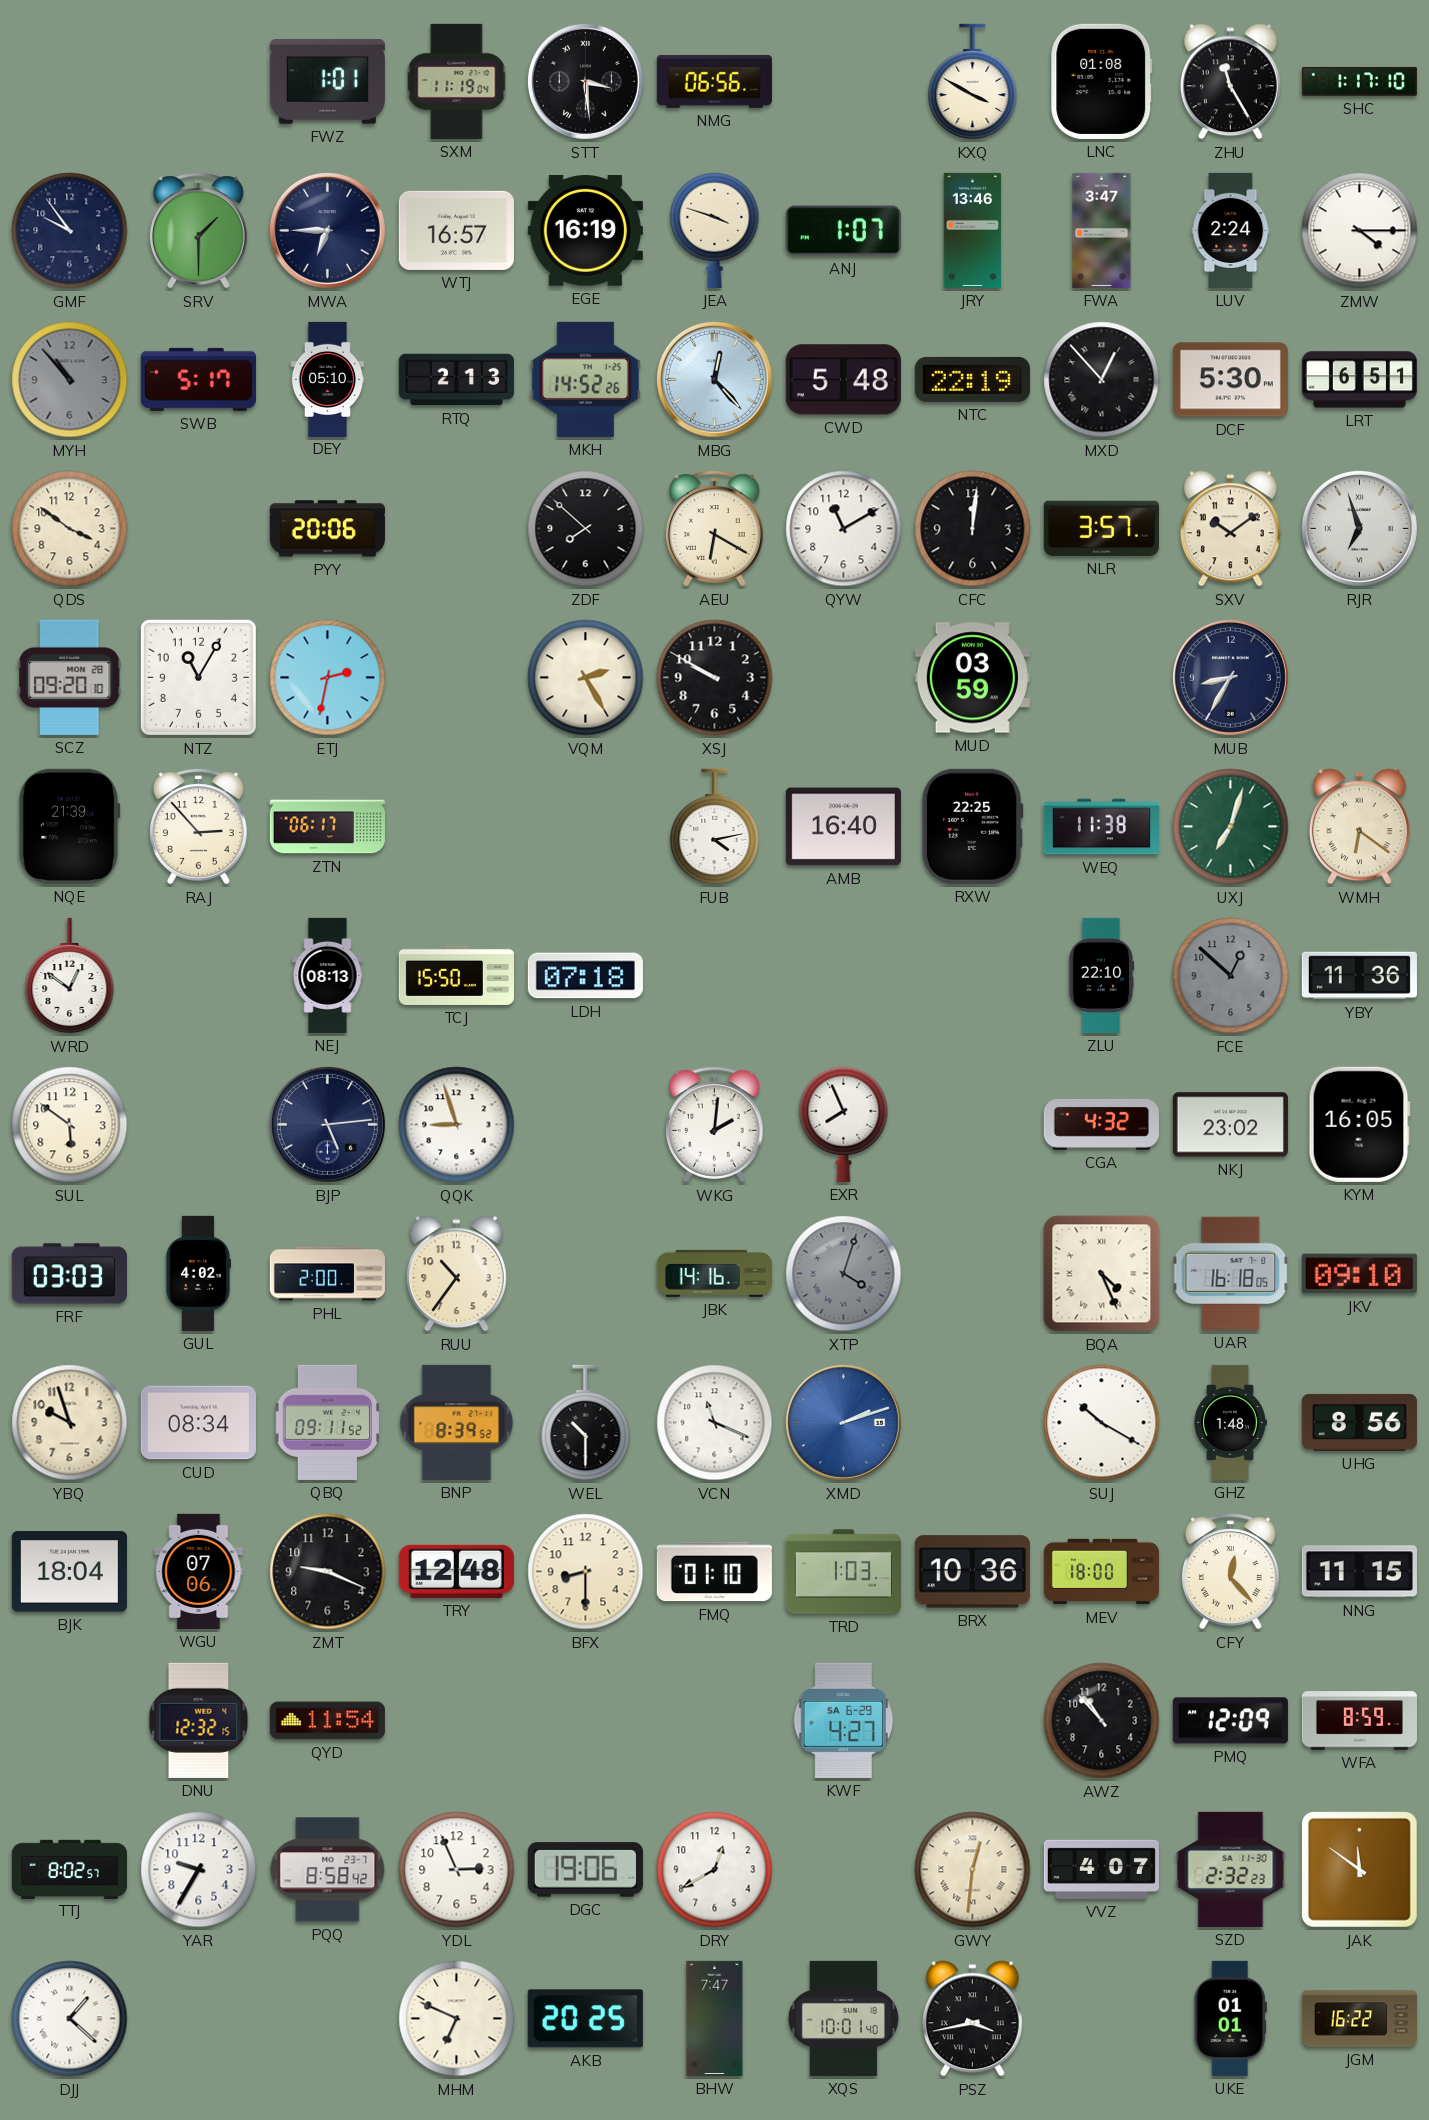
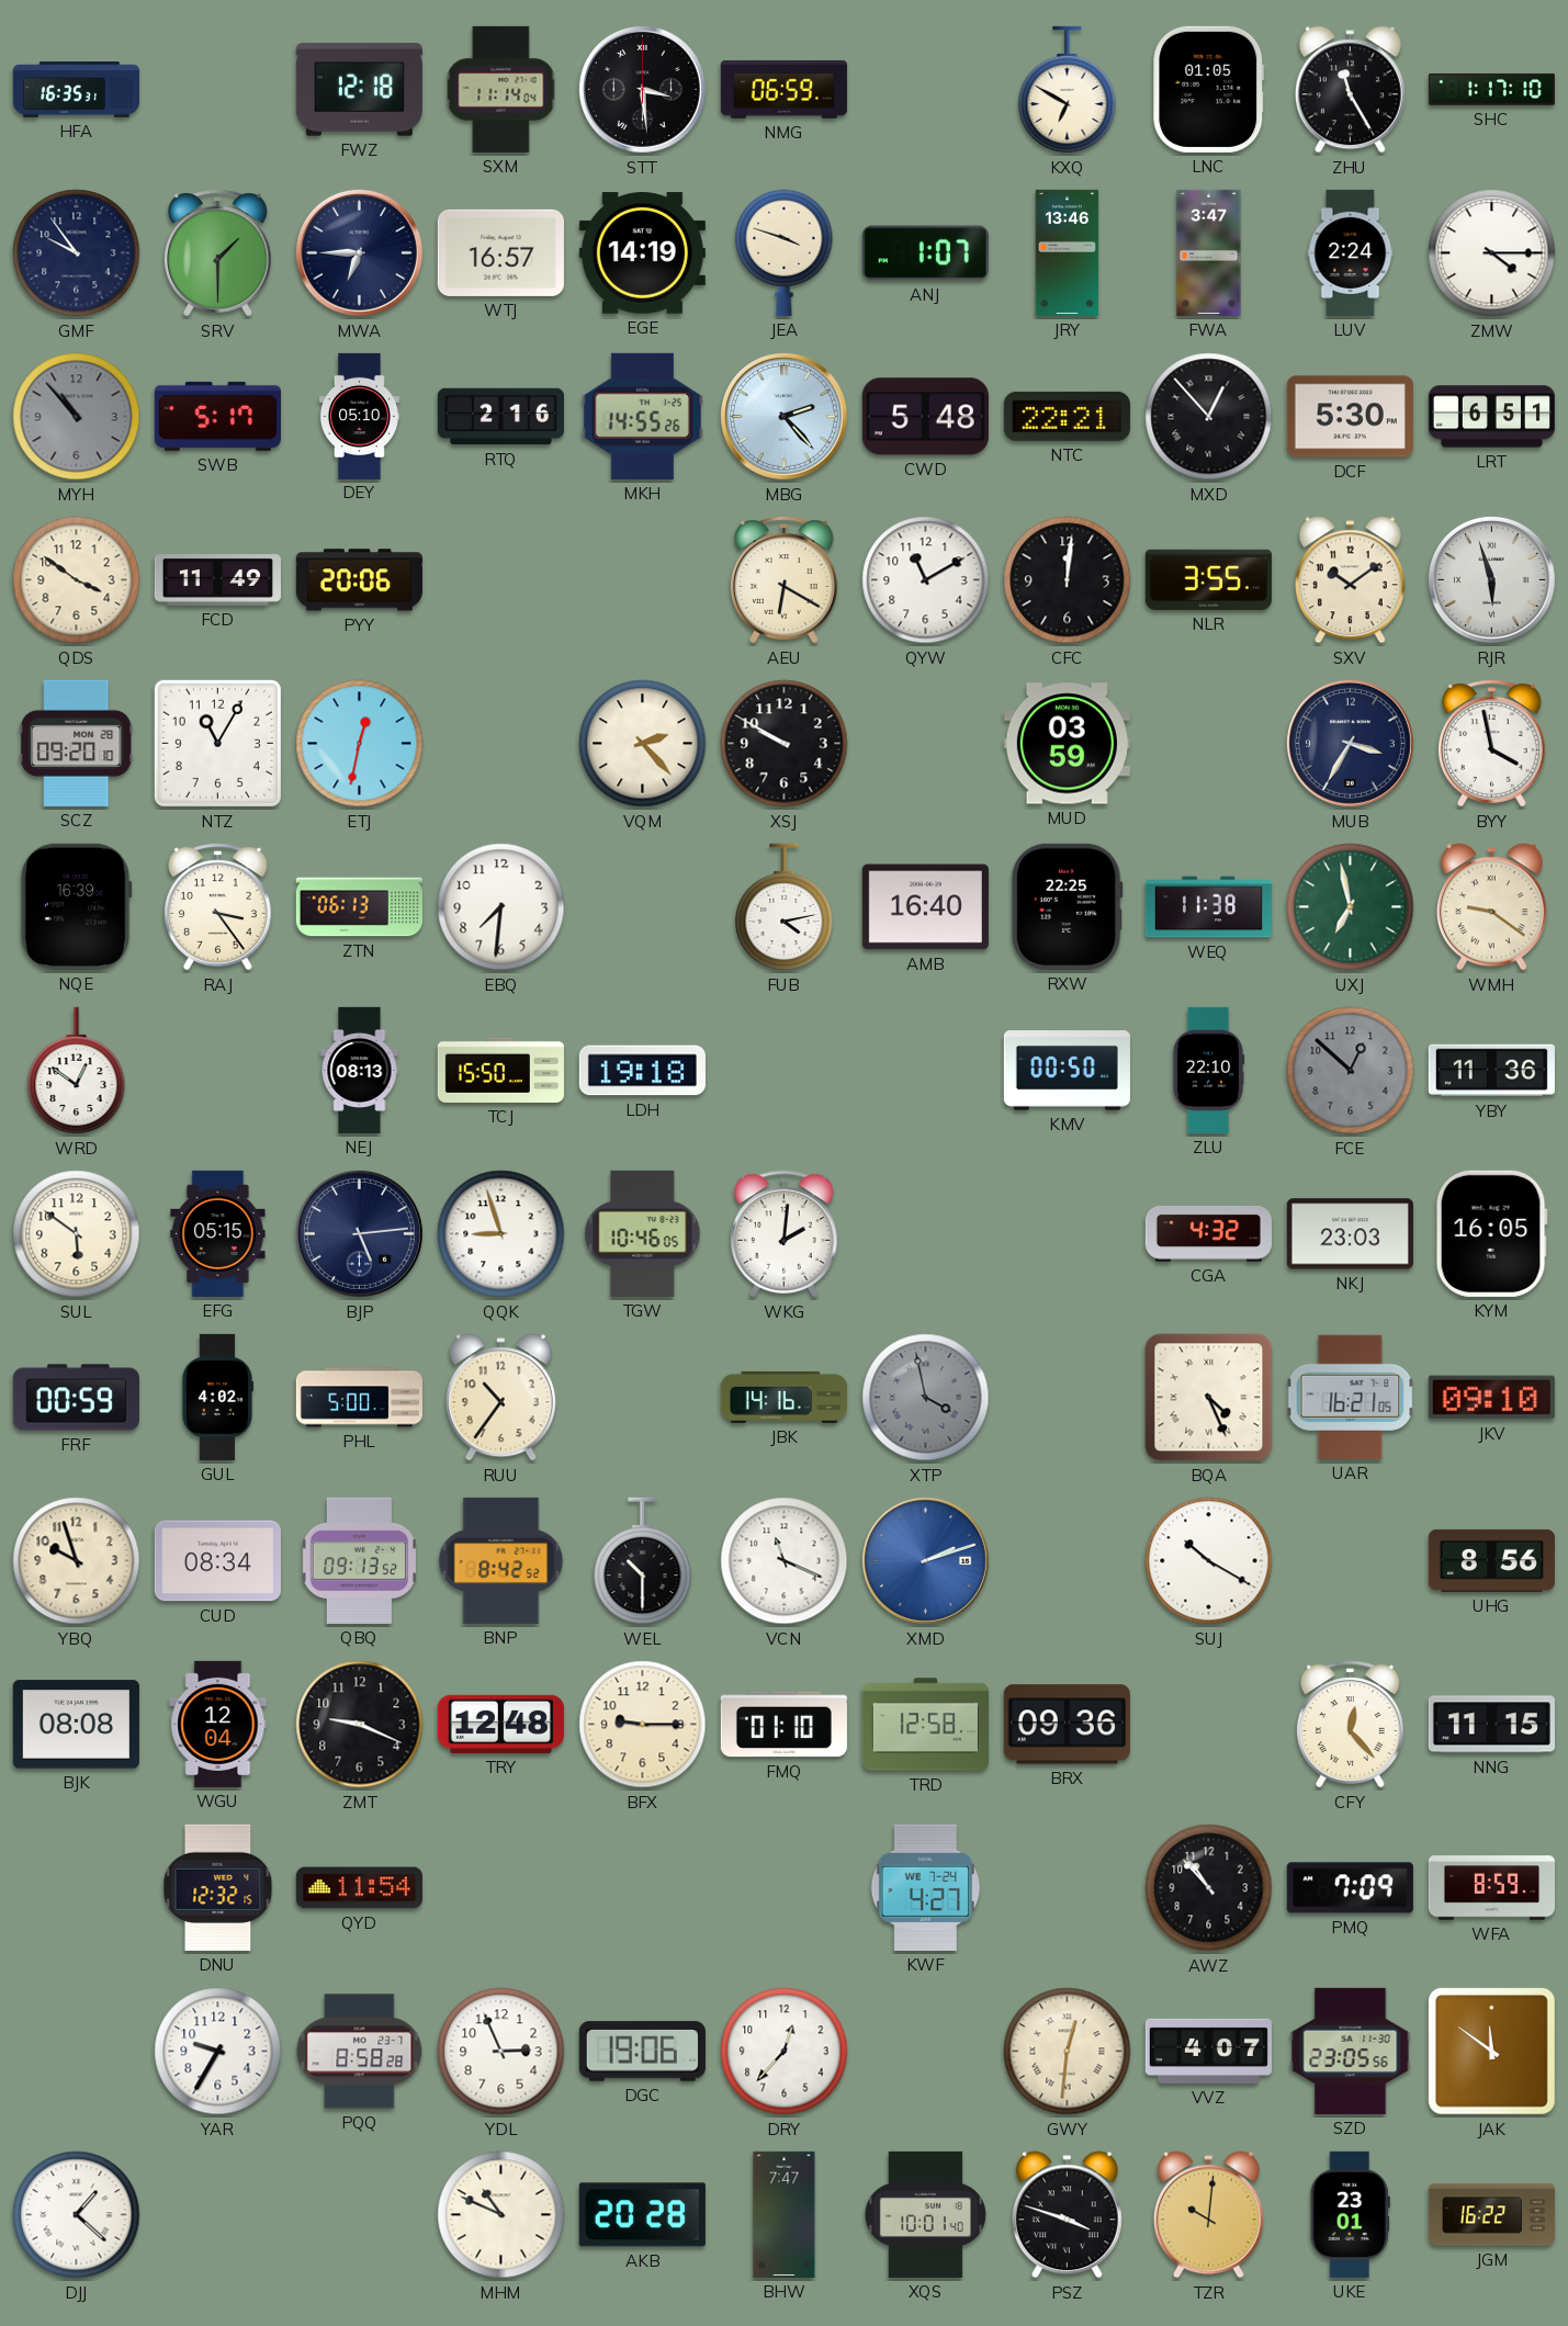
HFA: none -> 16:35
FWZ: 1:01 -> 12:18
SXM: 11:19 -> 11:14
NMG: 06:56 -> 06:59
KXQ: 3:50 -> 6:50
LNC: 01:08 -> 01:05
EGE: 16:19 -> 14:19
RTQ: 2:13 -> 2:16
MKH: 14:52 -> 14:55
MBG: 12:23 -> 2:23
NTC: 22:19 -> 22:21
FCD: none -> 11:49
ZDF: 7:52 -> none
NLR: 3:57 -> 3:55
RJR: 6:57 -> 5:57
ETJ: 2:32 -> 12:32
VQM: 2:25 -> 2:23
MUB: 8:35 -> 3:35
BYY: none -> 3:58
NQE: 21:39 -> 16:39
RAJ: 2:53 -> 3:24
ZTN: 06:17 -> 06:13
EBQ: none -> 7:31
UXJ: 7:03 -> 6:58
WMH: 6:21 -> 9:21
LDH: 07:18 -> 19:18
KMV: none -> 00:50
EFG: none -> 05:15
TGW: none -> 10:46
EXR: 7:56 -> none
NKJ: 23:02 -> 23:03
FRF: 03:03 -> 00:59
PHL: 2:00 -> 5:00
XTP: 4:03 -> 3:58
UAR: 16:18 -> 16:21
QBQ: 09:11 -> 09:13
BNP: 8:39 -> 8:42
GHZ: 1:48 -> none
BJK: 18:04 -> 08:08
WGU: 07:06 -> 12:04
BFX: 8:30 -> 9:15
TRD: 1:03 -> 12:58
BRX: 10:36 -> 09:36
MEV: 18:00 -> none
KWF date: SA 6-29 -> WE 7-24
PMQ: 12:09 -> 7:09
TTJ: 8:02 -> none
PQQ: 8:58:42 -> 8:58:28
DRY: 12:40 -> 12:37
SZD: 2:32 -> 23:05
MHM: 6:49 -> 10:49
AKB: 20:25 -> 20:28
PSZ: 3:43 -> 3:48
TZR: none -> 10:01
UKE: 01:01 -> 23:01
